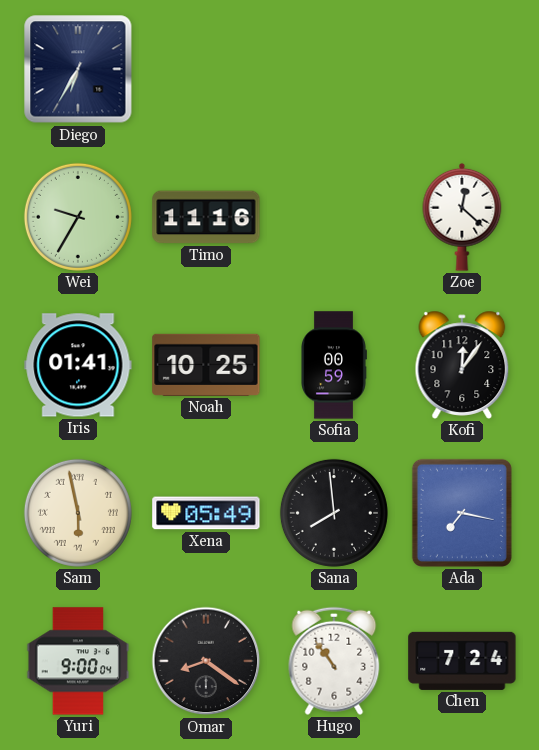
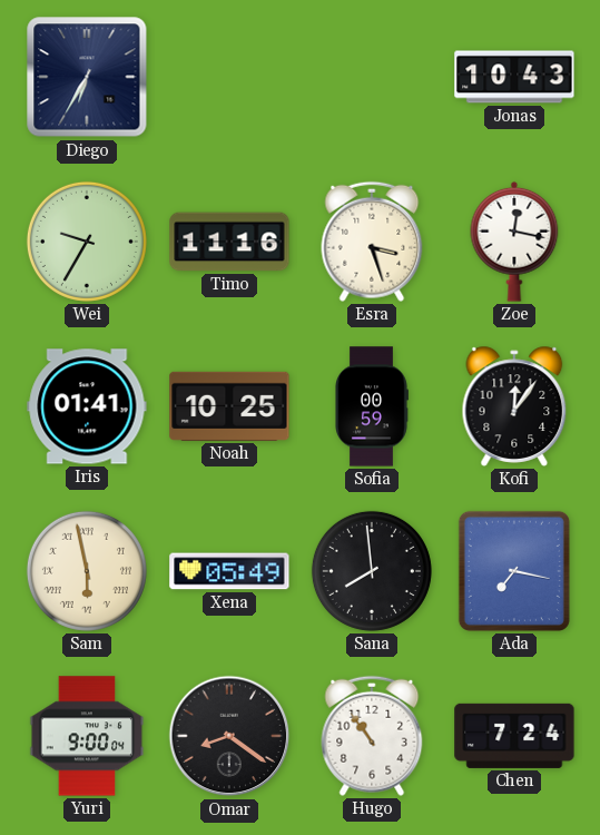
Jonas: none -> 10:43
Esra: none -> 3:27
Zoe: 12:22 -> 12:17
